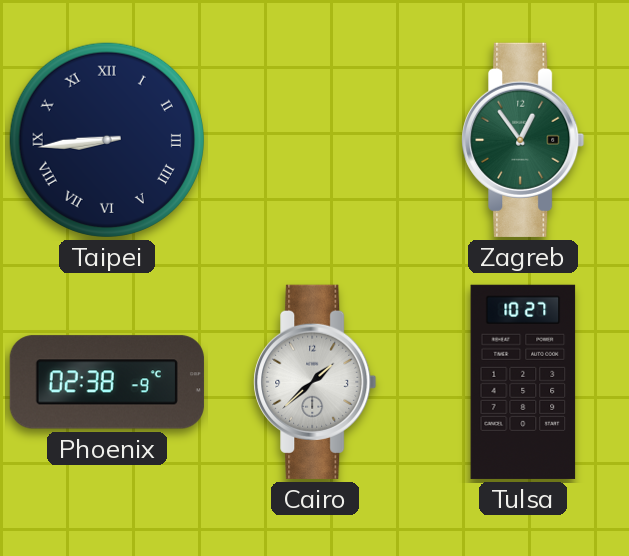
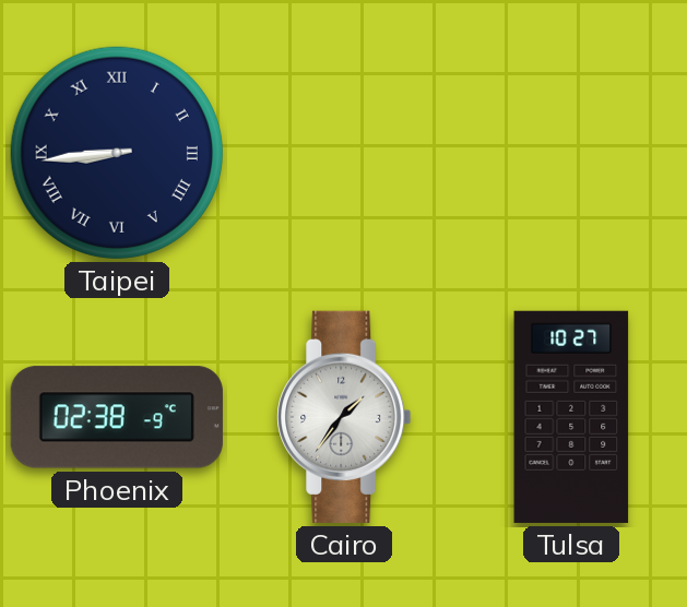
Zagreb: 12:54 -> none
Cairo: 1:38 -> 1:36
